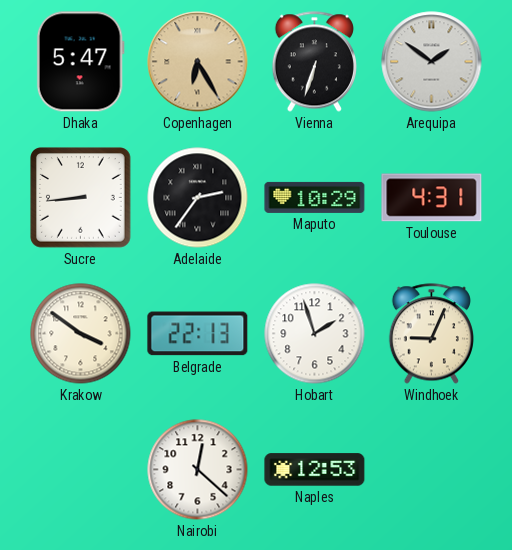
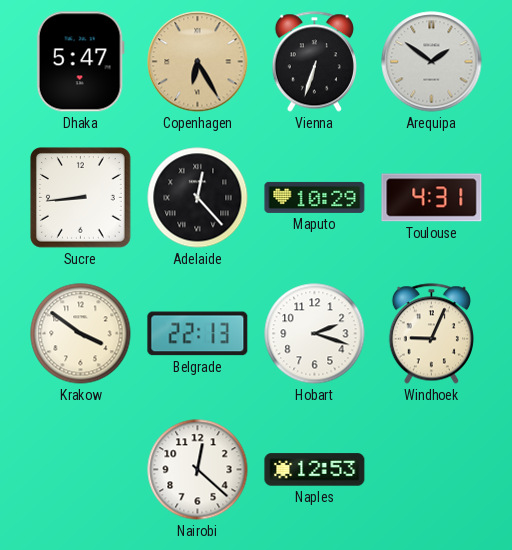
Adelaide: 2:36 -> 12:23
Hobart: 1:57 -> 2:18
